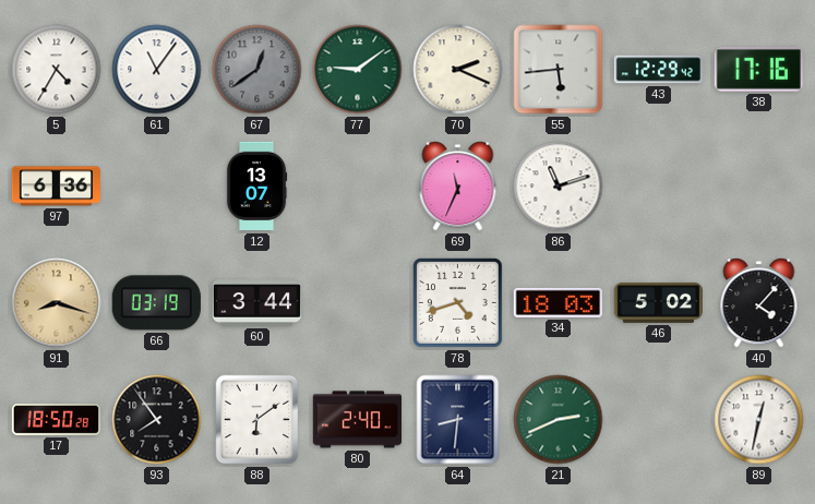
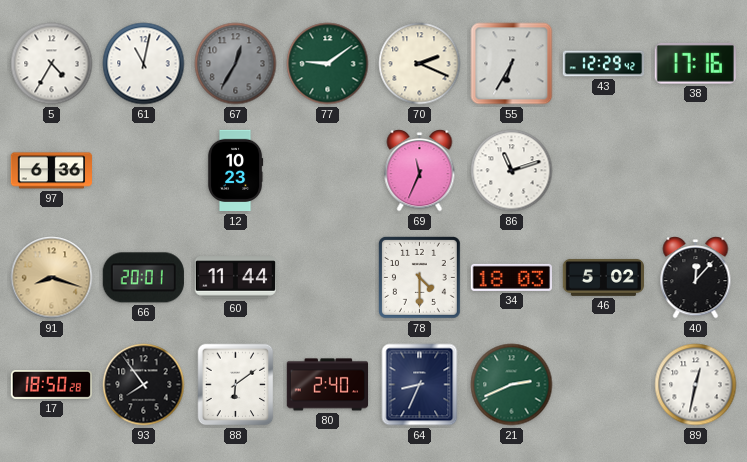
61: 11:06 -> 11:02
67: 12:39 -> 12:35
55: 5:44 -> 6:35
12: 13:07 -> 10:23
66: 03:19 -> 20:01
60: 3:44 -> 11:44
78: 4:42 -> 4:30
40: 4:07 -> 12:07
64: 8:31 -> 8:34
